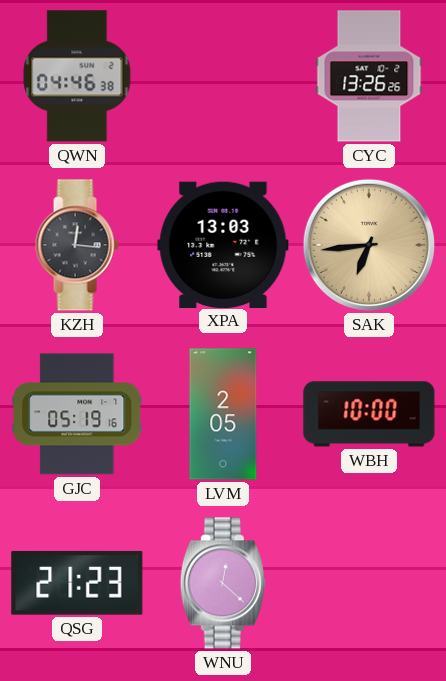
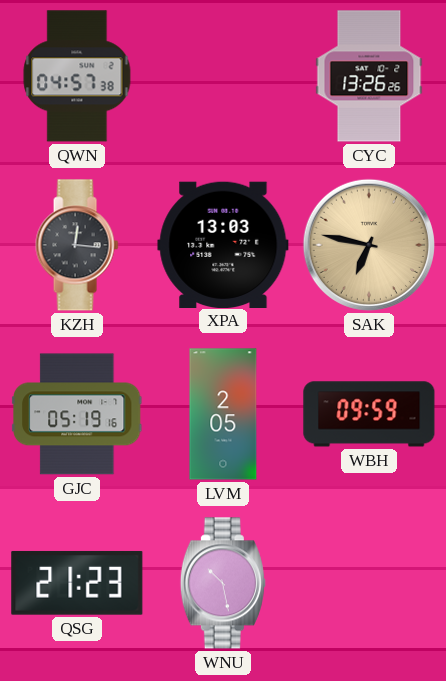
QWN: 04:46 -> 04:57
SAK: 6:44 -> 6:47
WBH: 10:00 -> 09:59
WNU: 12:22 -> 10:28
